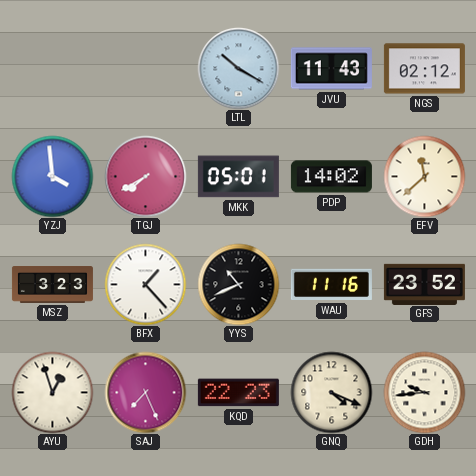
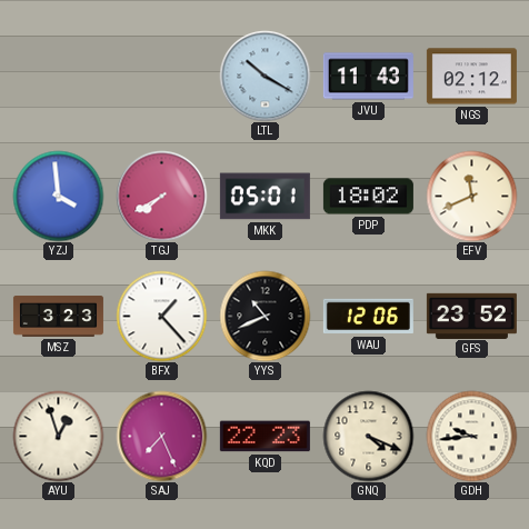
PDP: 14:02 -> 18:02
EFV: 11:38 -> 11:41
WAU: 11:16 -> 12:06
